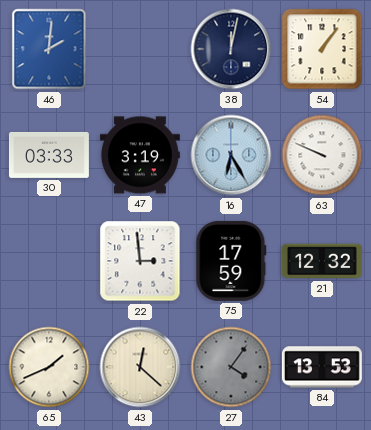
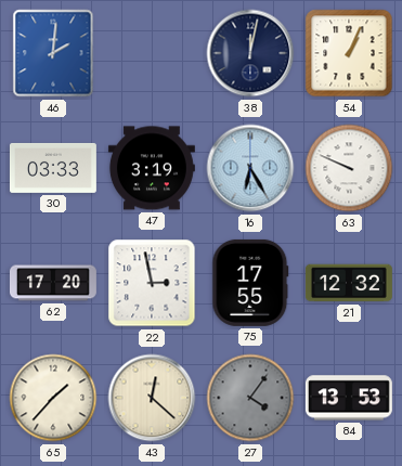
54: 1:06 -> 1:04
62: none -> 17:20
22: 2:59 -> 2:58
75: 17:59 -> 17:55
65: 1:41 -> 1:37
